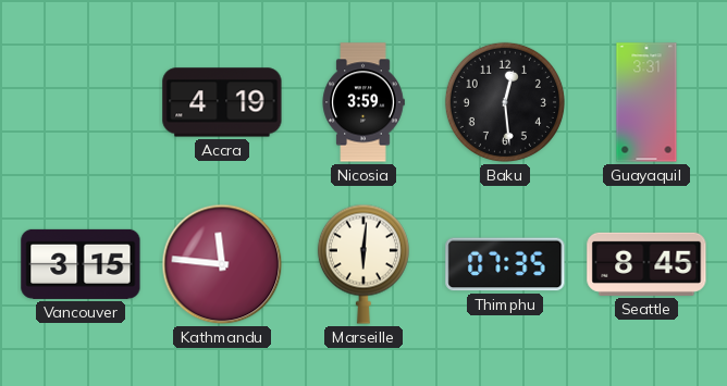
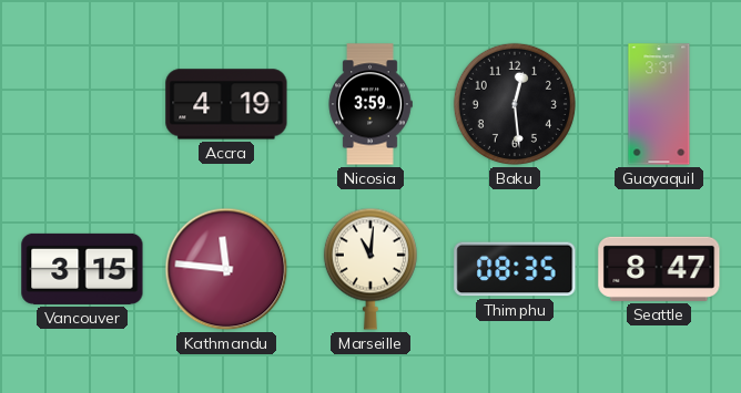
Marseille: 6:01 -> 11:01
Thimphu: 07:35 -> 08:35
Seattle: 8:45 -> 8:47
